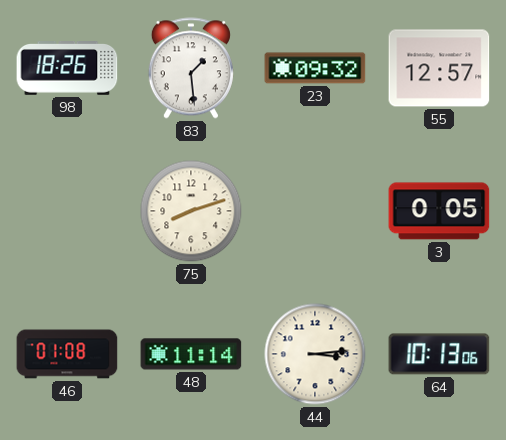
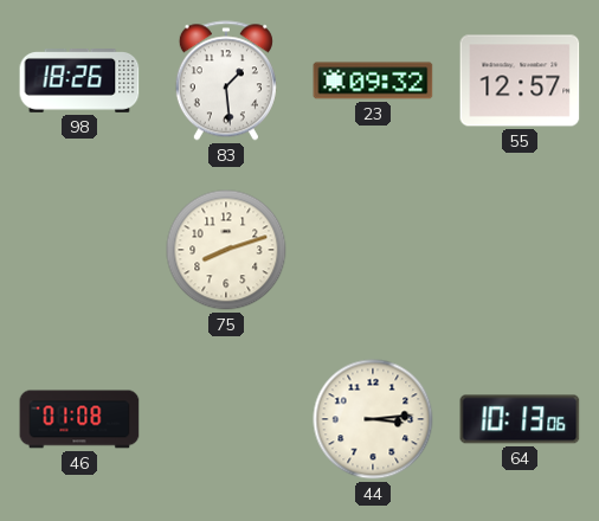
3: 0:05 -> none
48: 11:14 -> none
